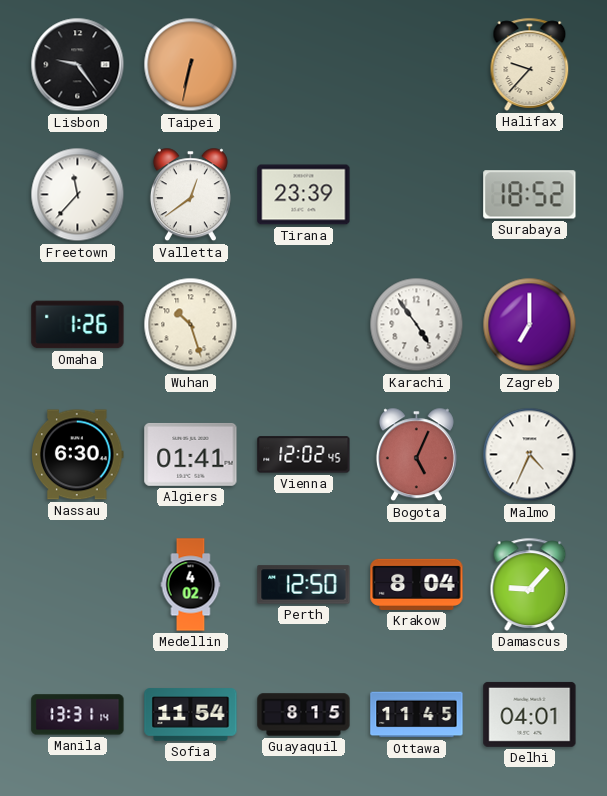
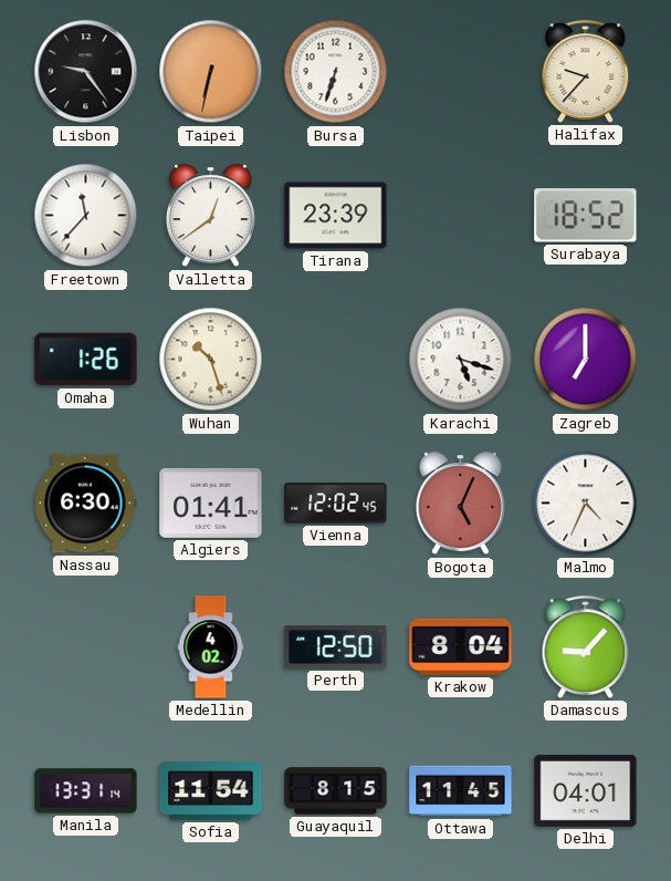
Bursa: none -> 6:33
Karachi: 4:54 -> 5:18
